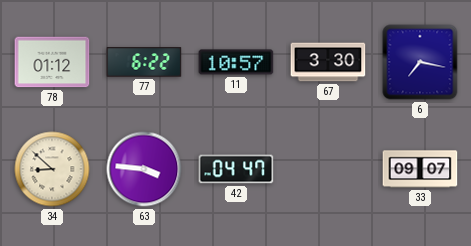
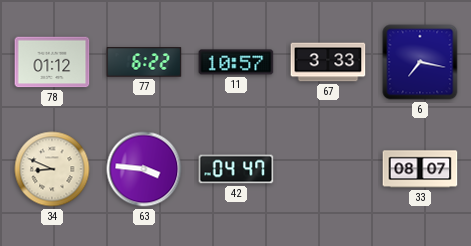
67: 3:30 -> 3:33
34: 8:52 -> 8:49
33: 09:07 -> 08:07
